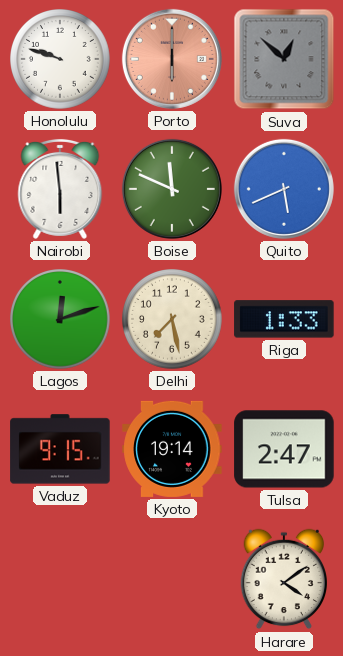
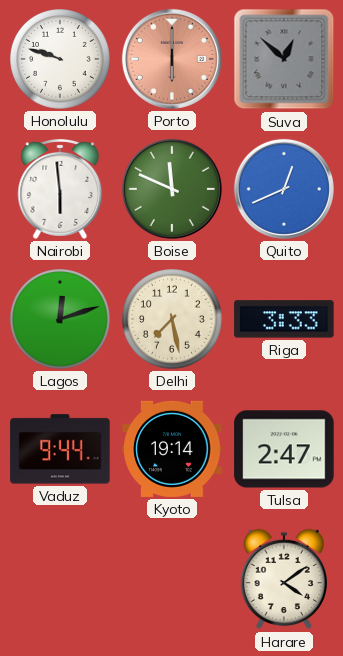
Quito: 5:41 -> 12:41
Riga: 1:33 -> 3:33
Vaduz: 9:15 -> 9:44
